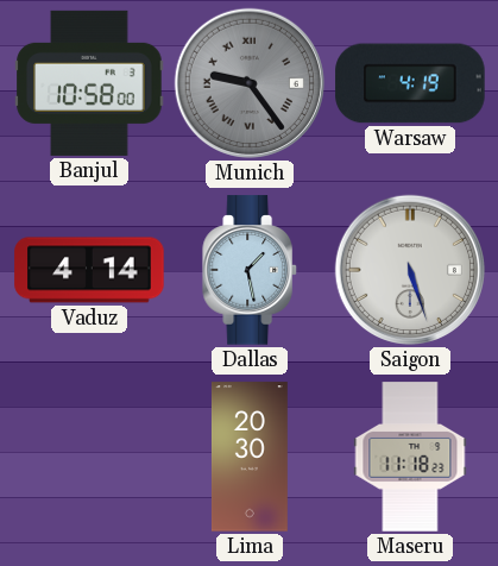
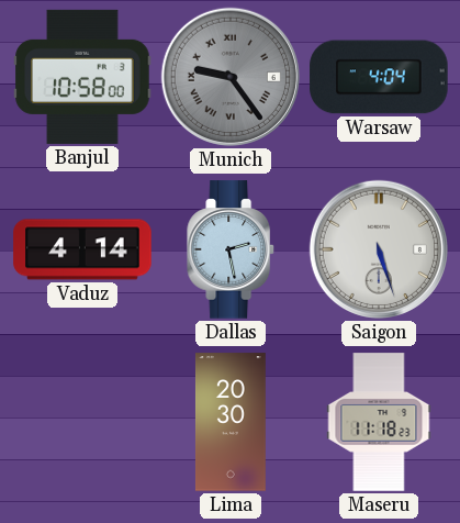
Warsaw: 4:19 -> 4:04
Dallas: 1:28 -> 2:28
